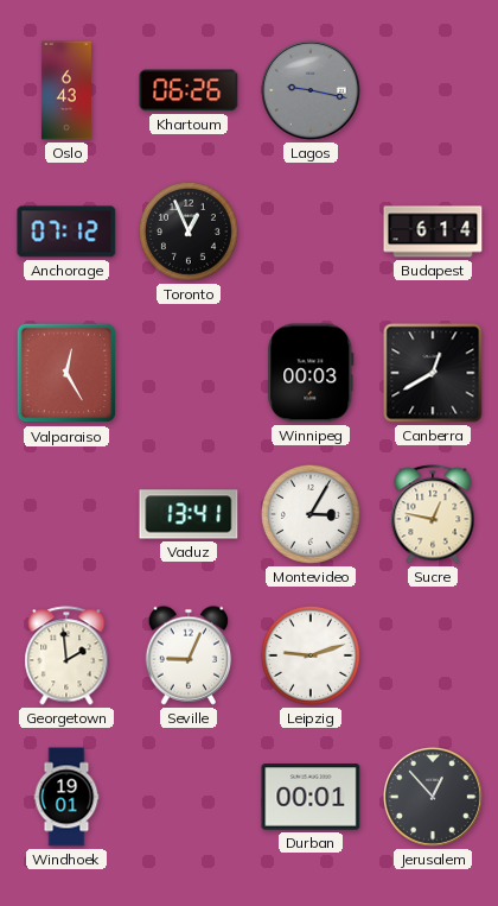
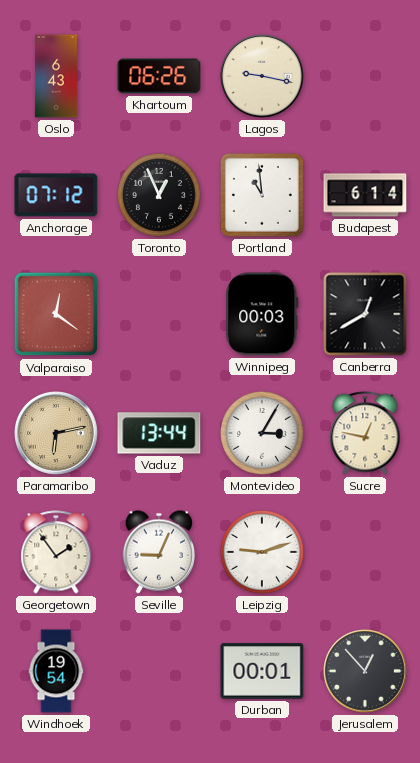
Lagos dial: grey -> cream
Portland: none -> 10:59
Valparaiso: 12:25 -> 12:21
Paramaribo: none -> 6:13
Vaduz: 13:41 -> 13:44
Georgetown: 1:59 -> 1:54
Windhoek: 19:01 -> 19:54
